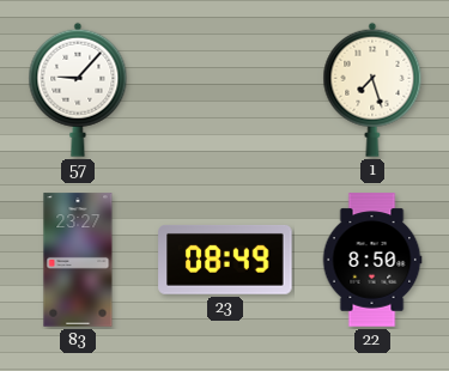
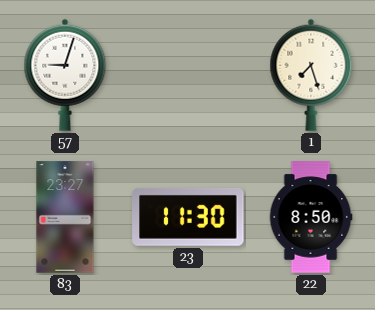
57: 9:07 -> 9:03
23: 08:49 -> 11:30
